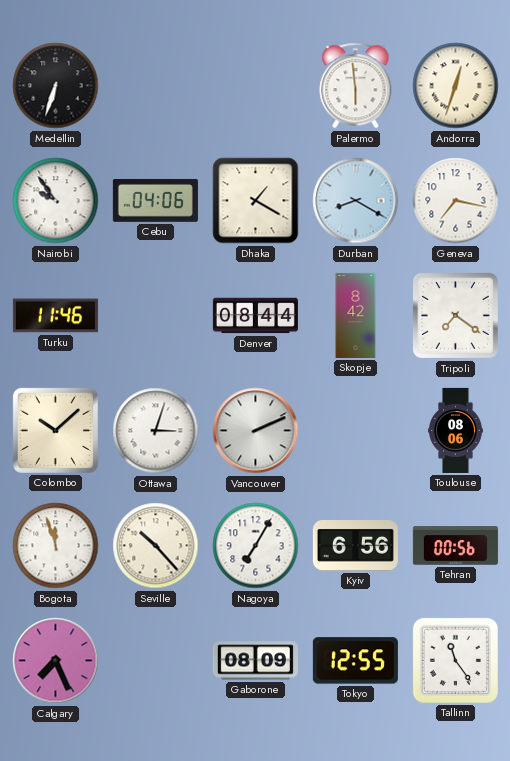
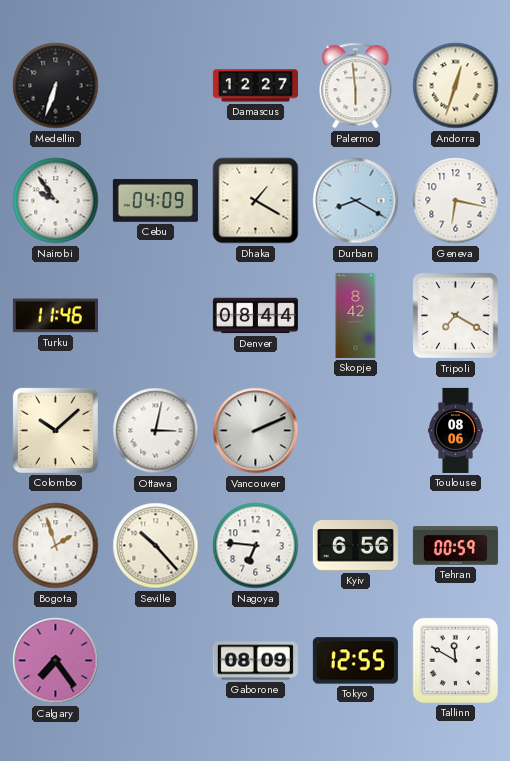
Damascus: none -> 12:27
Cebu: 04:06 -> 04:09
Geneva: 7:17 -> 6:17
Tripoli: 7:21 -> 7:20
Ottawa: 3:03 -> 3:02
Bogota: 11:57 -> 1:57
Nagoya: 7:05 -> 6:46
Tehran: 00:56 -> 00:59
Calgary: 7:26 -> 7:24
Tallinn: 11:24 -> 11:50
